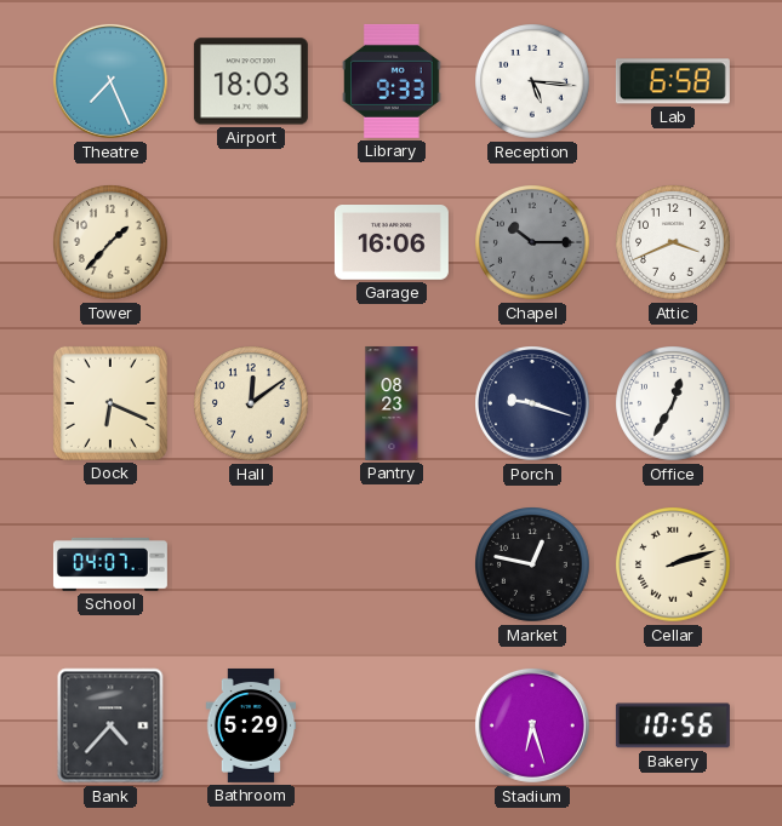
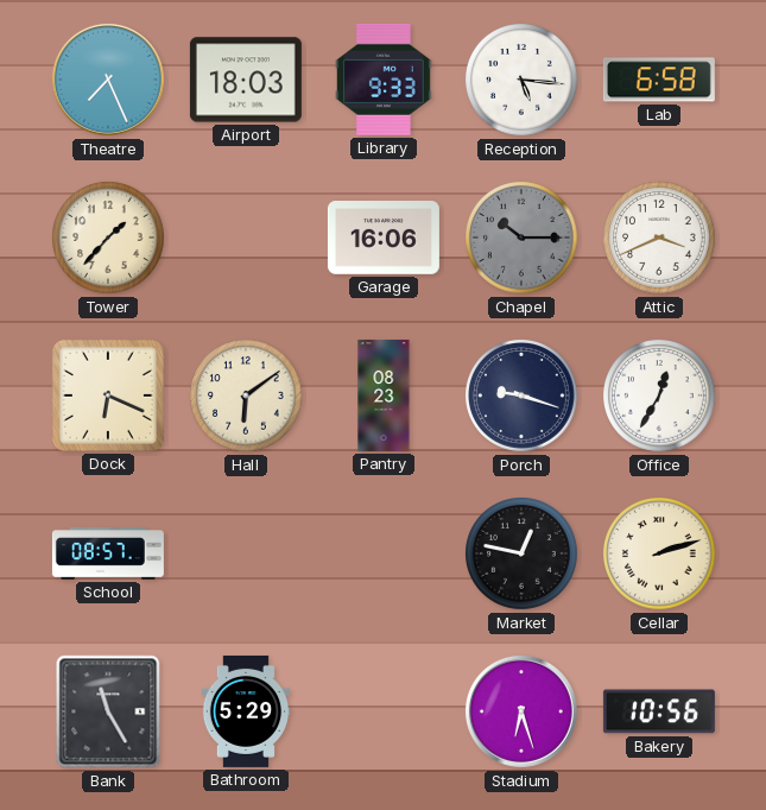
Hall: 12:09 -> 6:09
School: 04:07 -> 08:57
Bank: 4:37 -> 11:25
